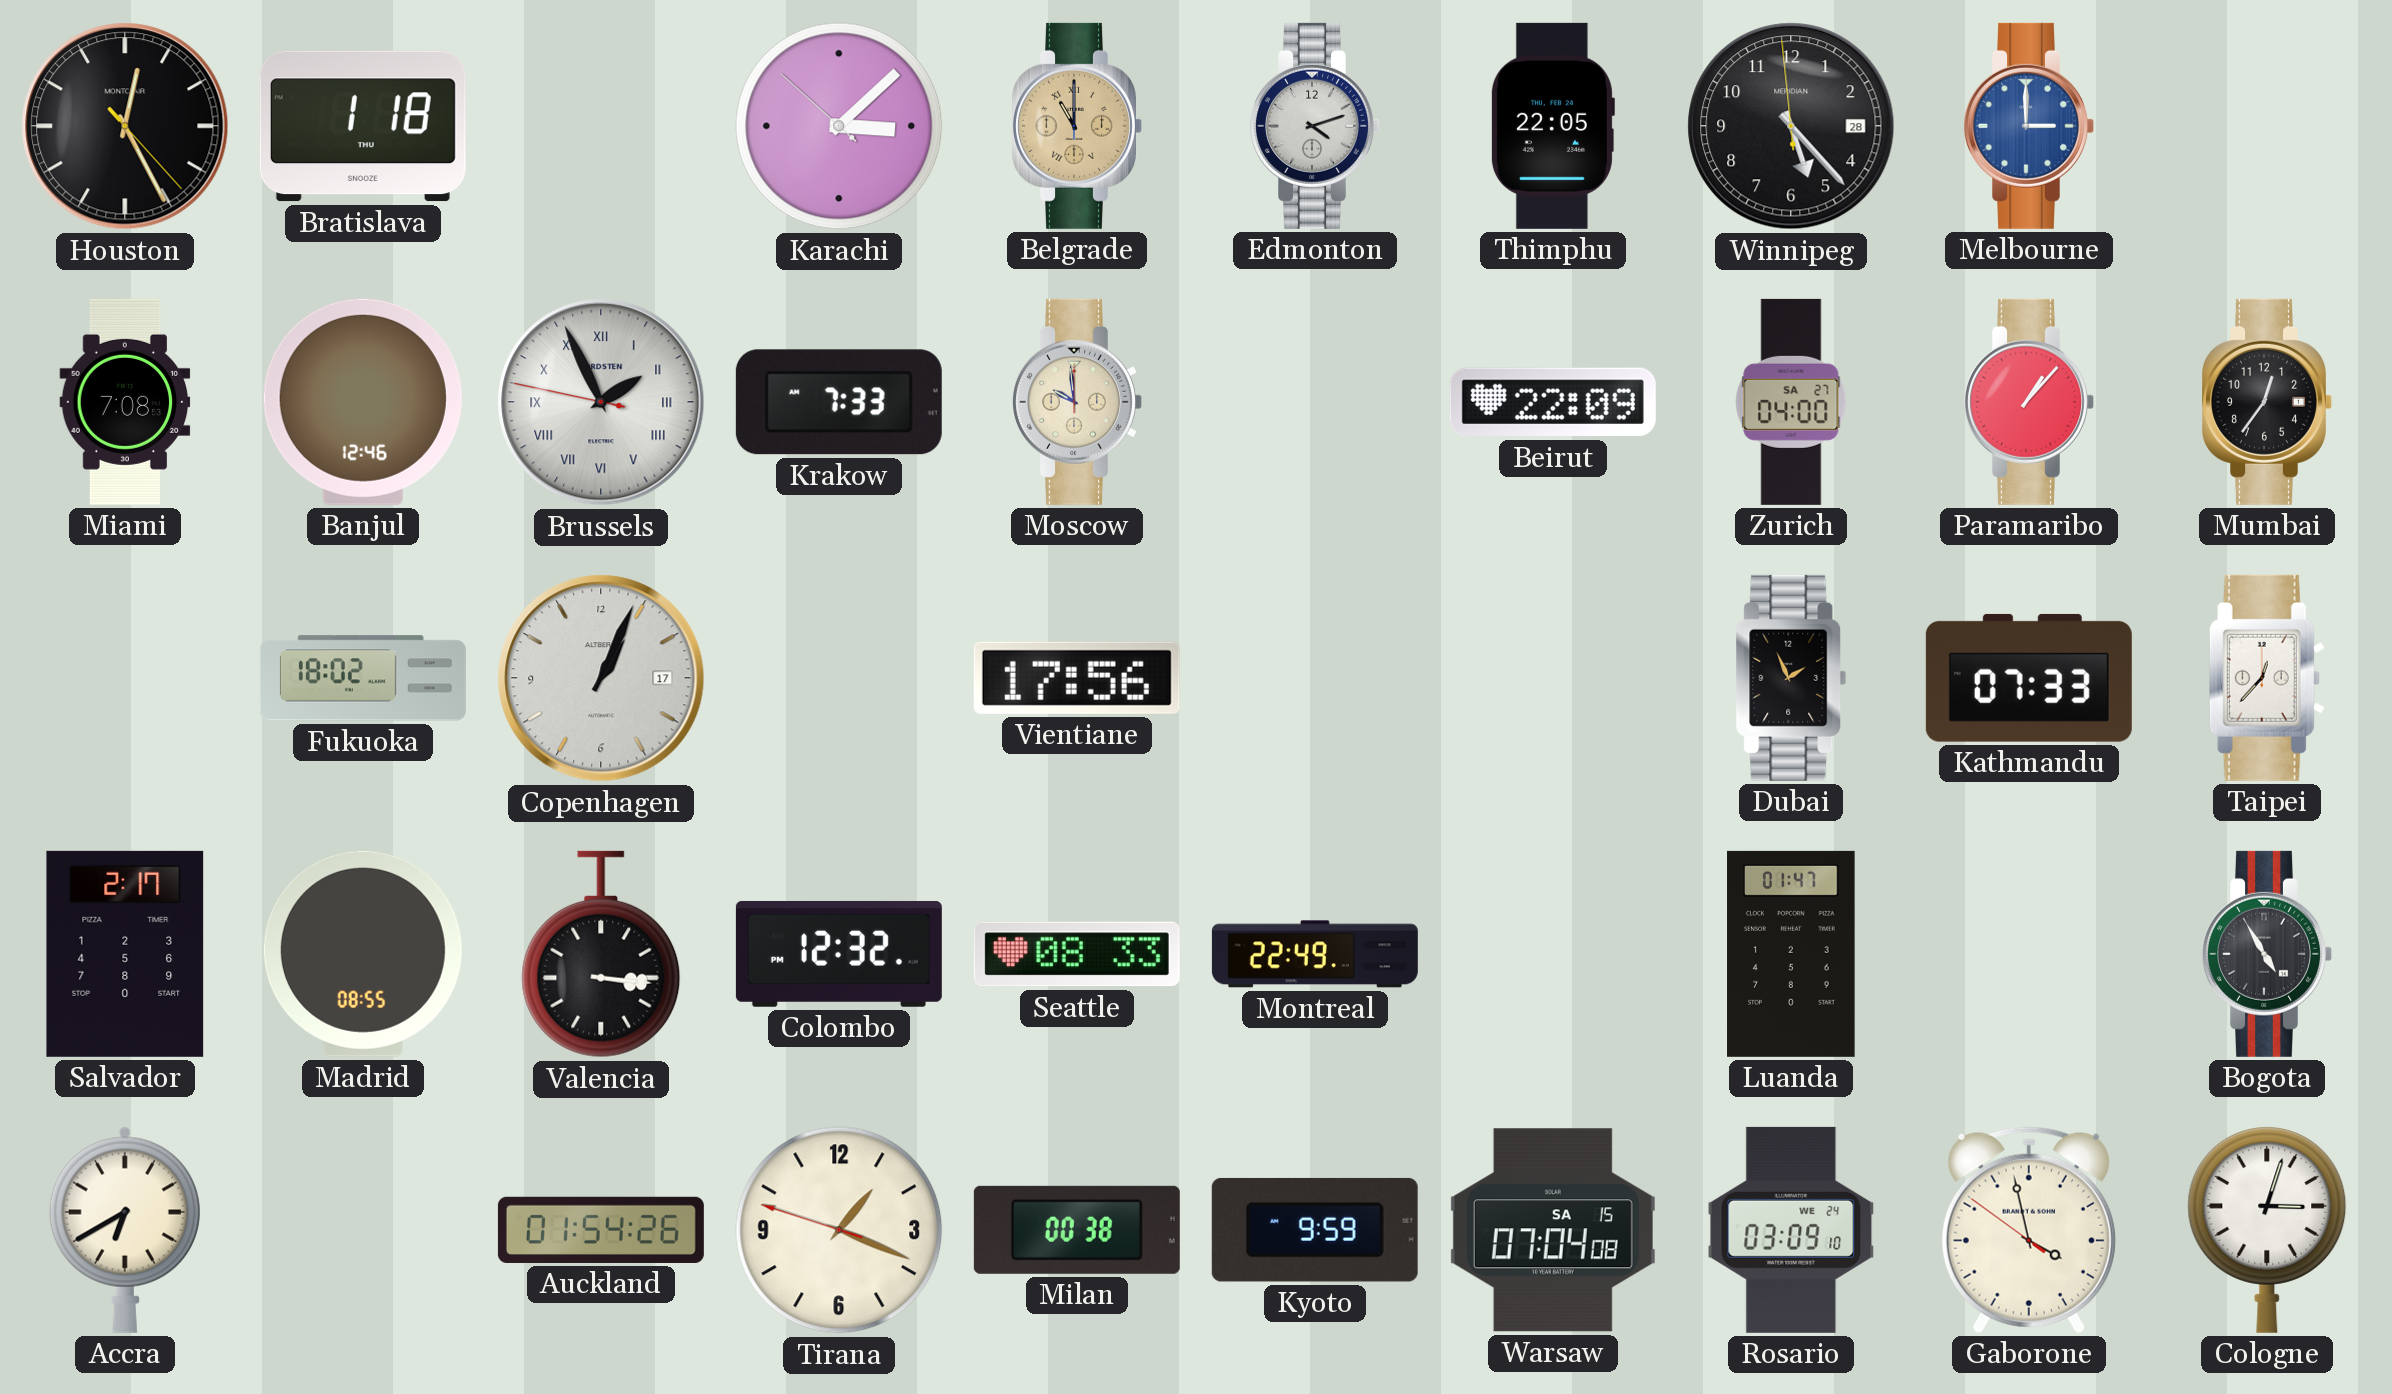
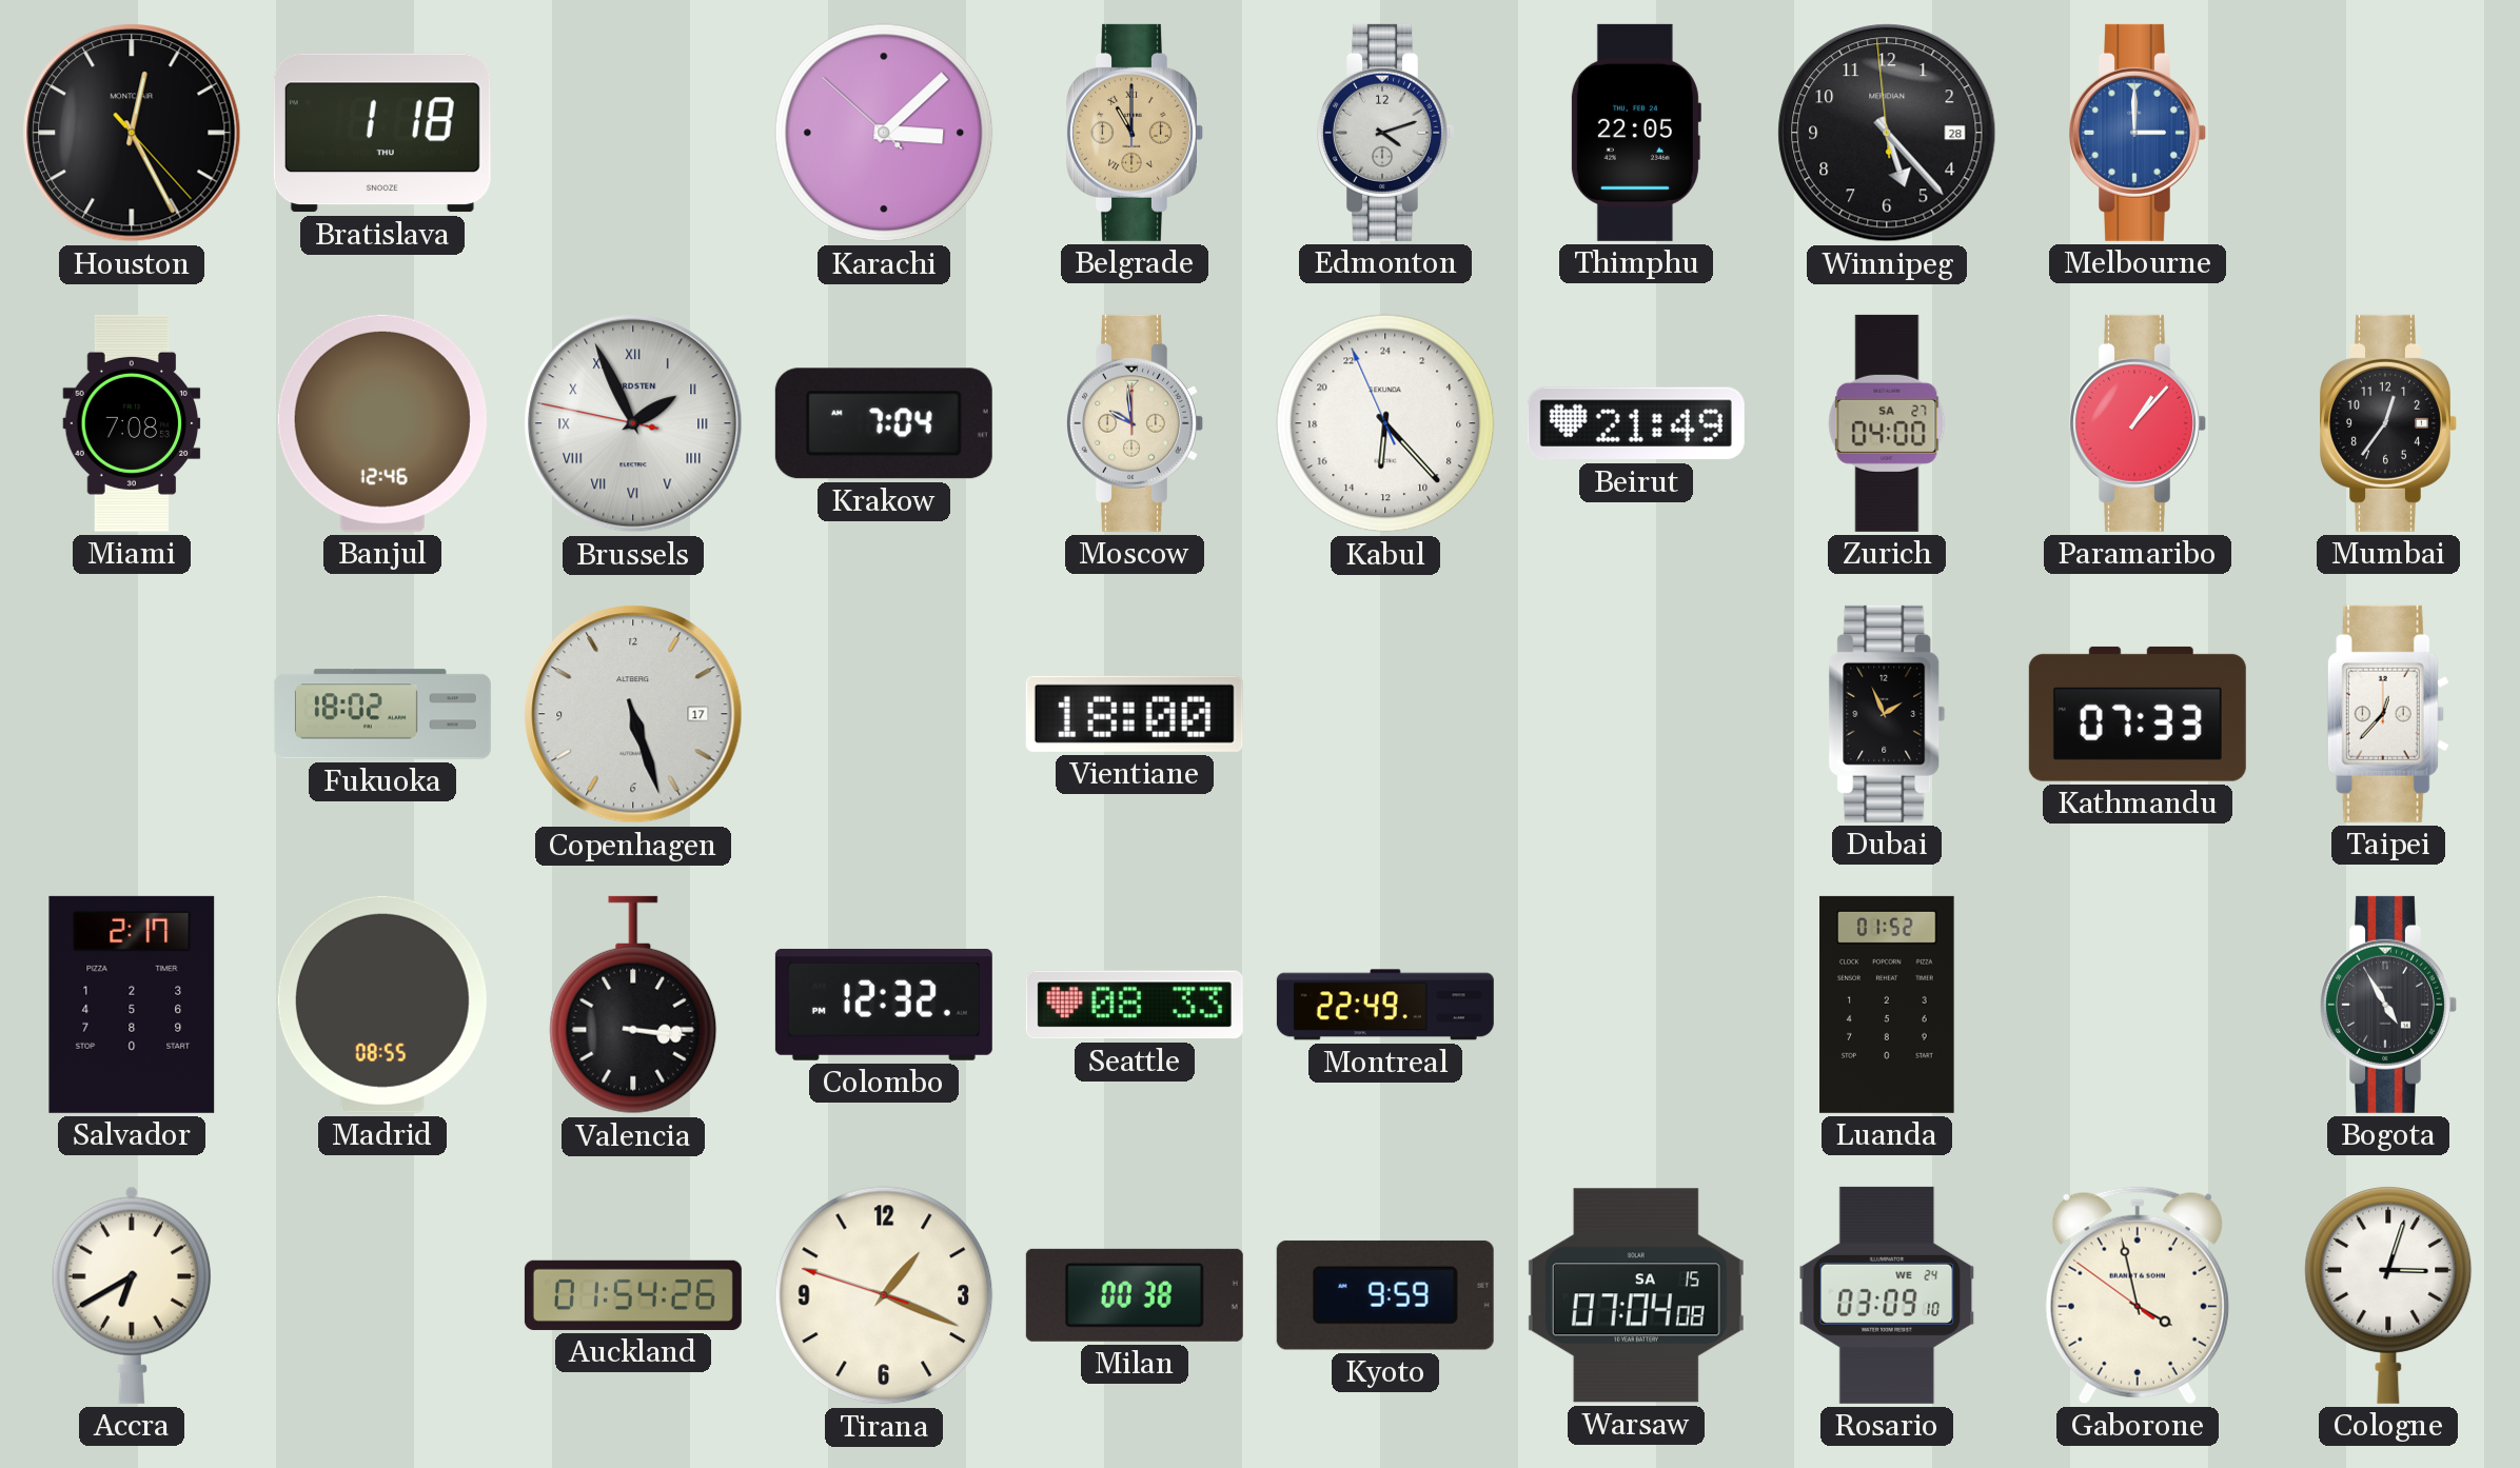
Krakow: 7:33 -> 7:04
Kabul: none -> 12:22
Beirut: 22:09 -> 21:49
Copenhagen: 1:04 -> 5:27
Vientiane: 17:56 -> 18:00
Luanda: 01:47 -> 01:52
